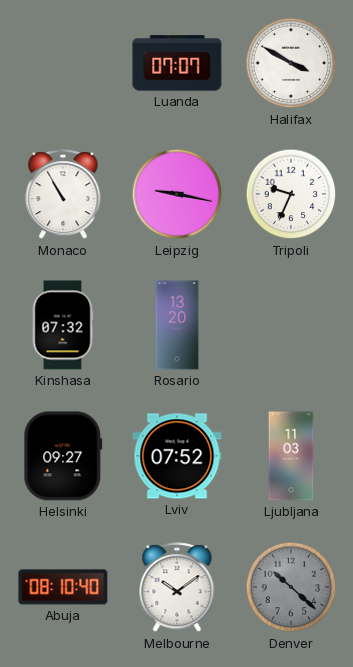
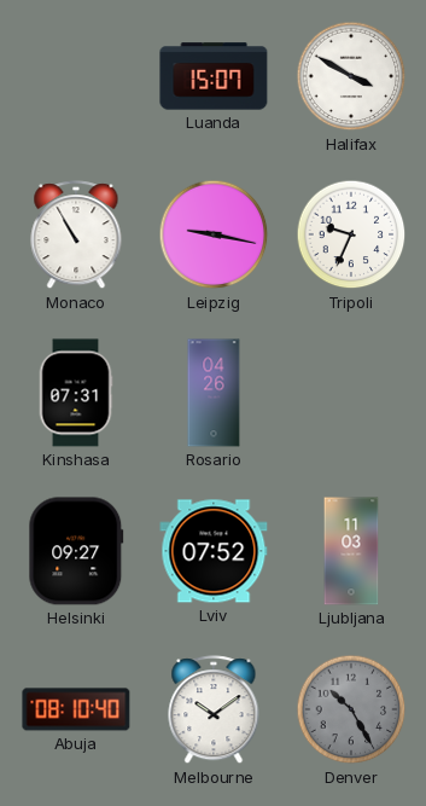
Luanda: 07:07 -> 15:07
Kinshasa: 07:32 -> 07:31
Rosario: 13:20 -> 04:26
Denver: 10:22 -> 10:25
